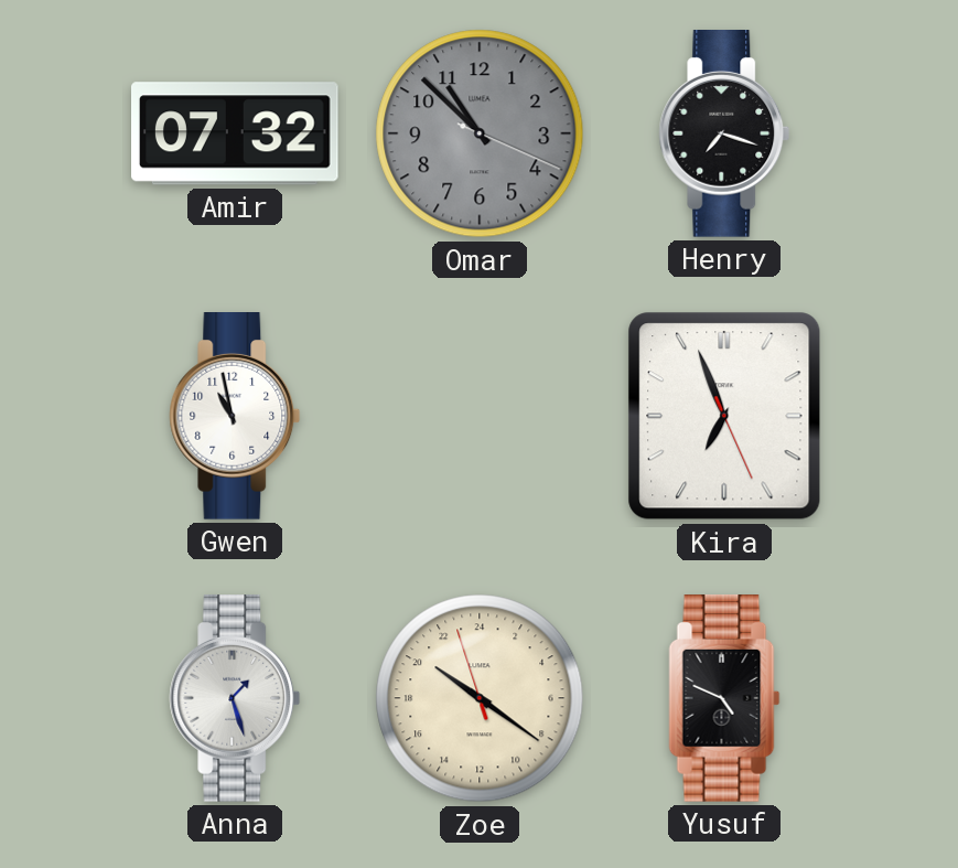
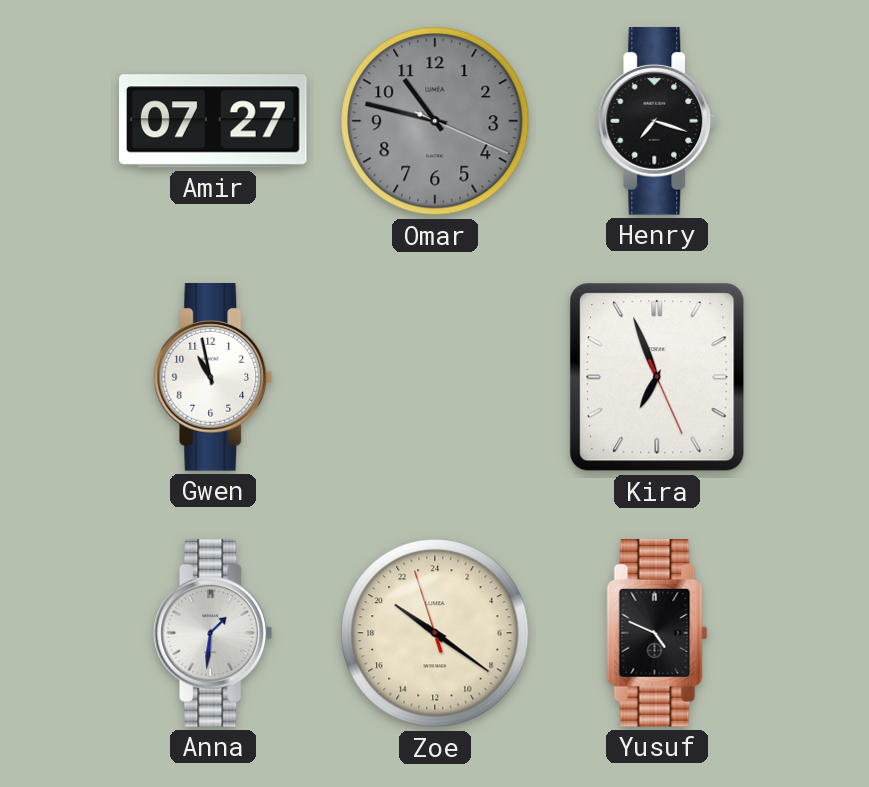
Amir: 07:32 -> 07:27
Omar: 10:52 -> 10:47
Anna: 1:27 -> 1:31
